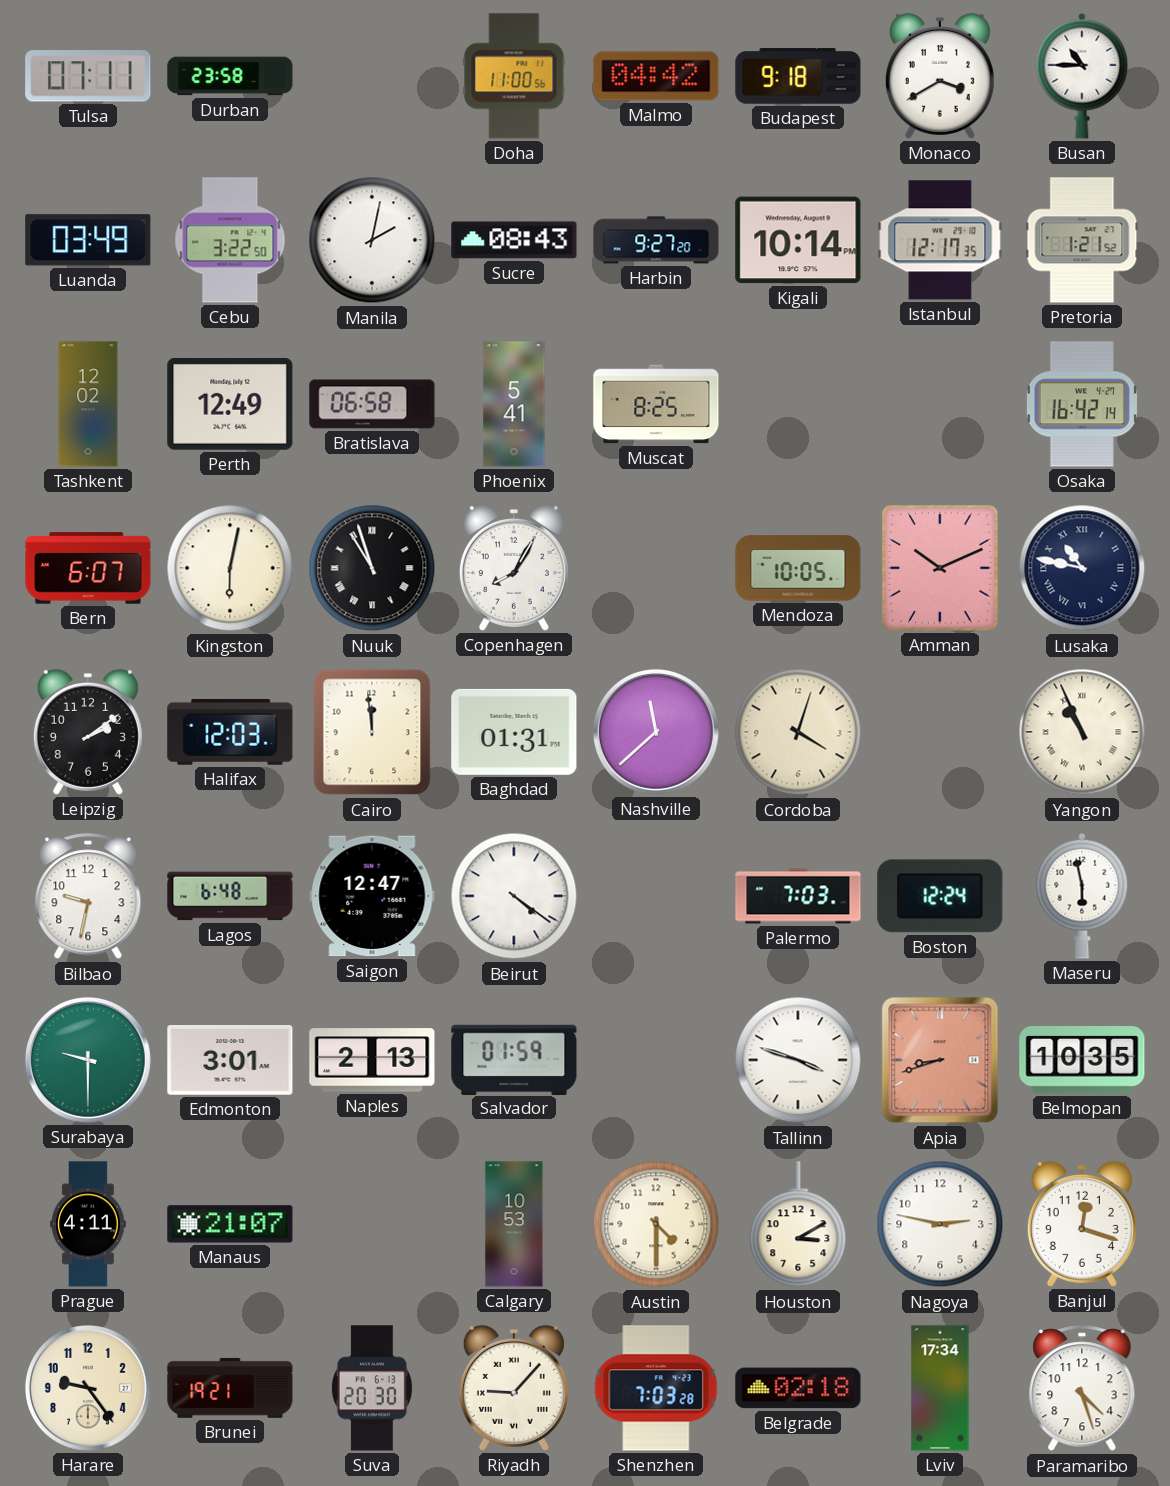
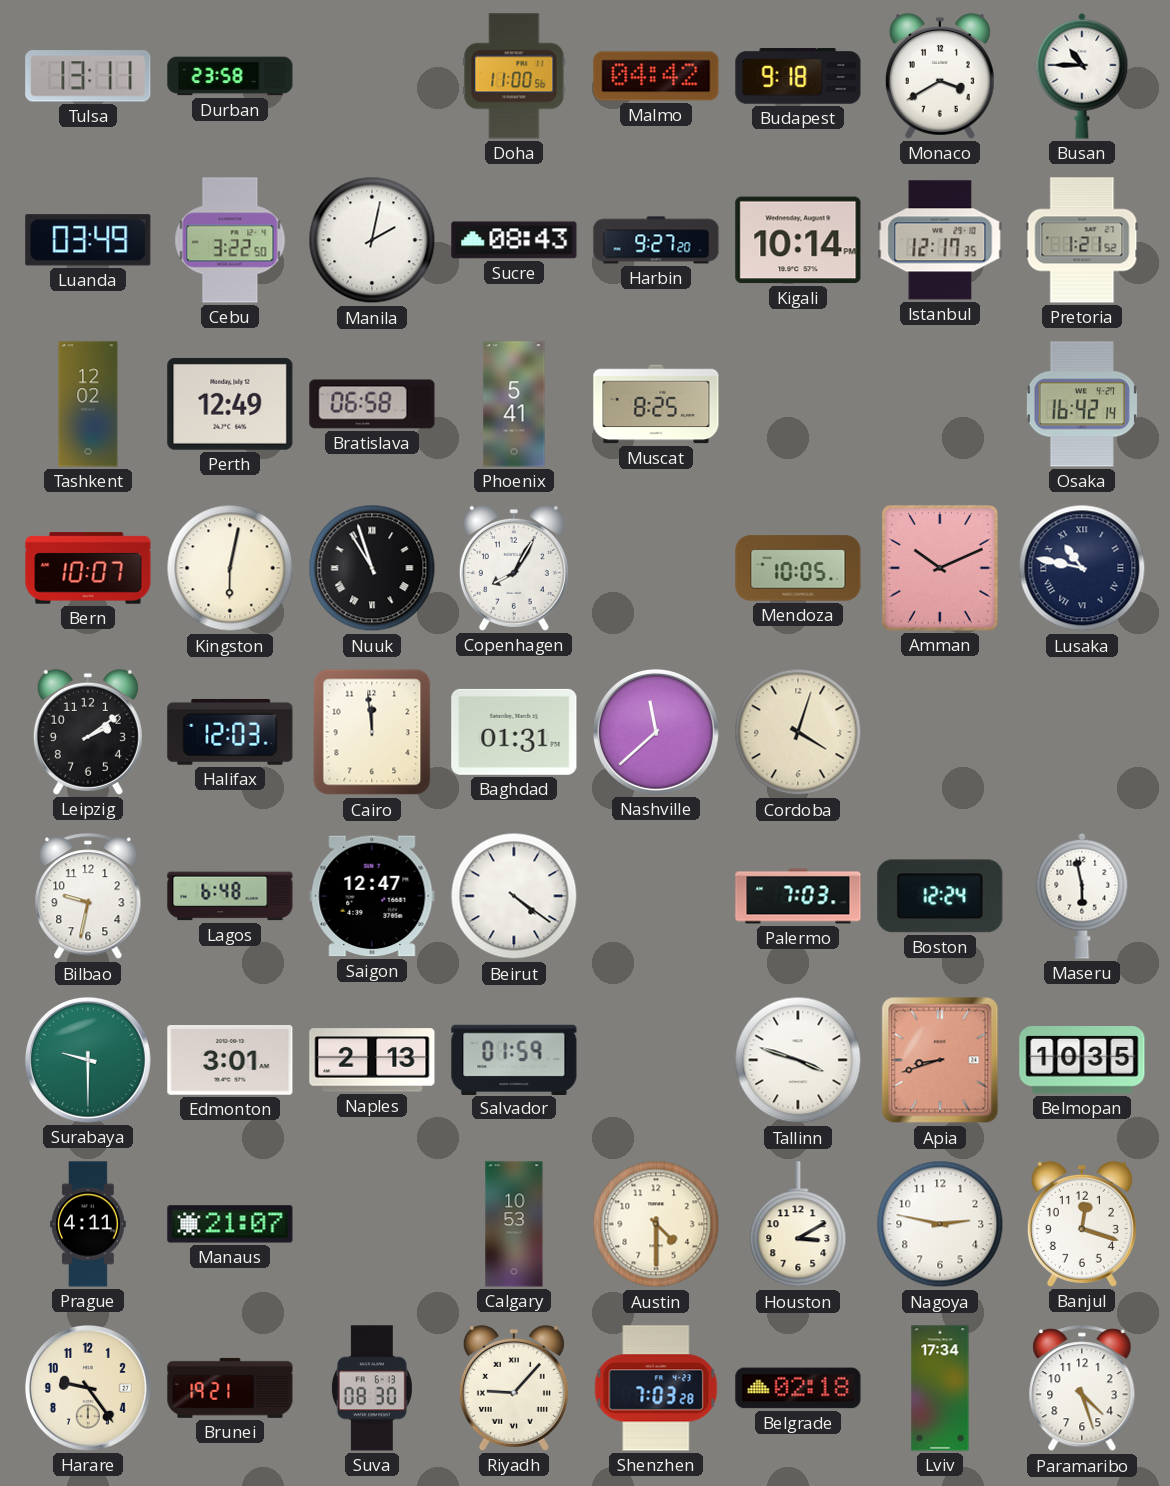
Tulsa: 07:11 -> 13:11
Bern: 6:07 -> 10:07
Yangon: 10:56 -> none
Suva: 20:30 -> 08:30
